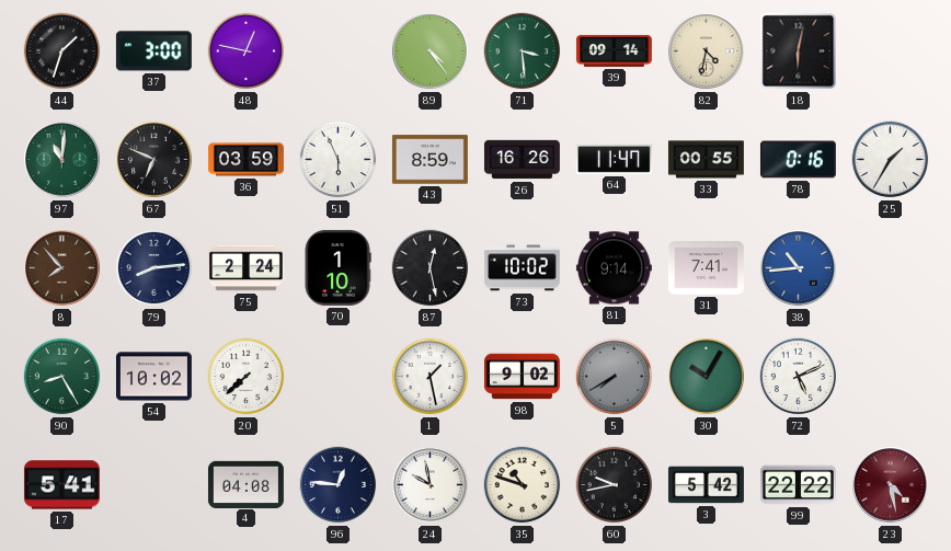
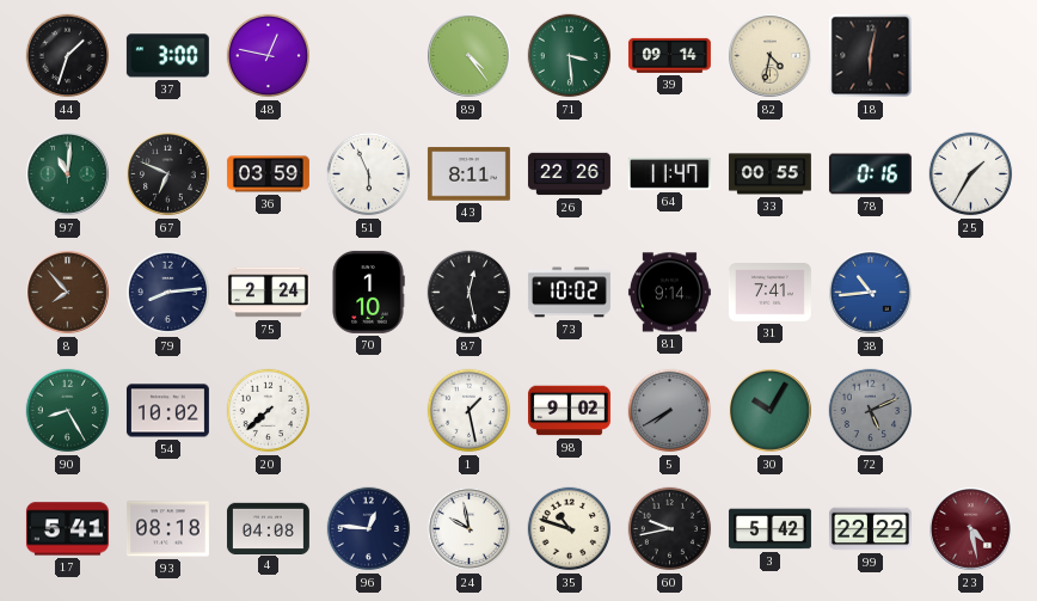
43: 8:59 -> 8:11
26: 16:26 -> 22:26
72 dial: white -> grey
93: none -> 08:18
